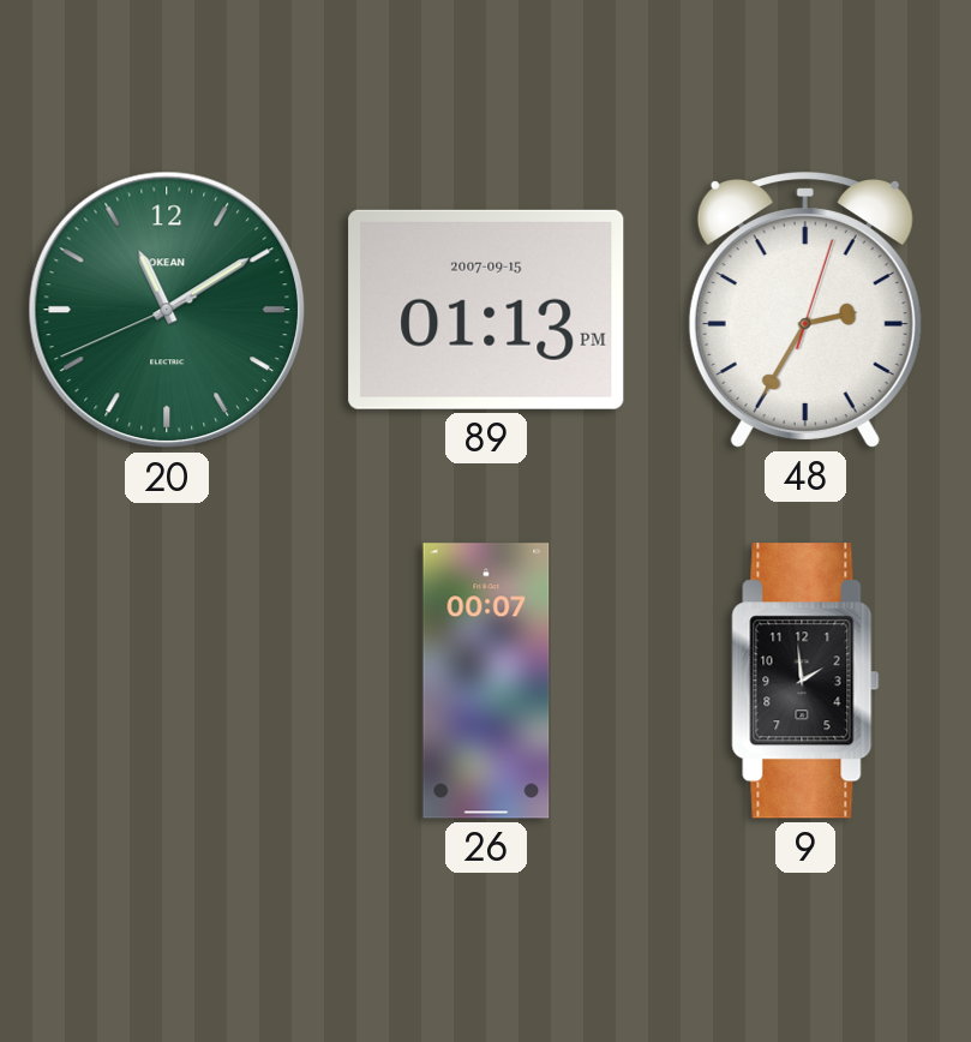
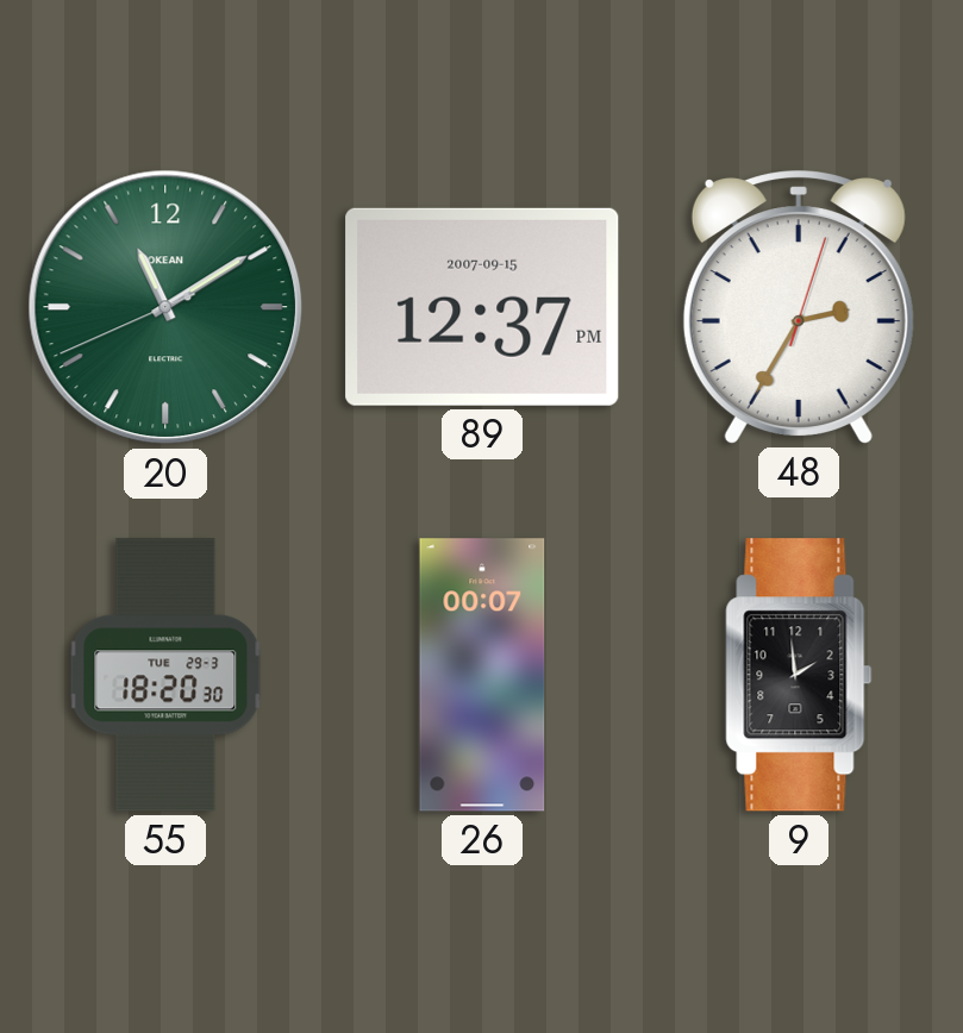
89: 01:13 -> 12:37
55: none -> 18:20
